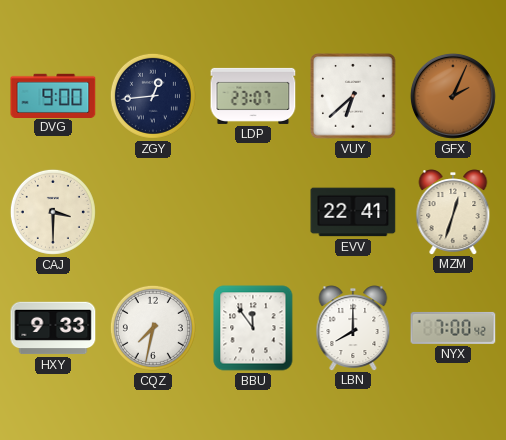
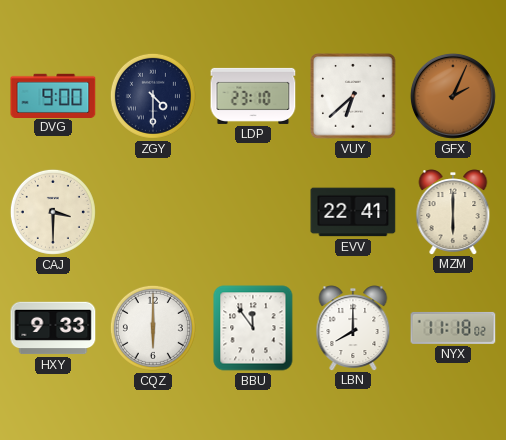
ZGY: 12:44 -> 4:30
LDP: 23:07 -> 23:10
MZM: 12:33 -> 6:00
CQZ: 7:32 -> 6:00
NYX: 7:00 -> 11:18
